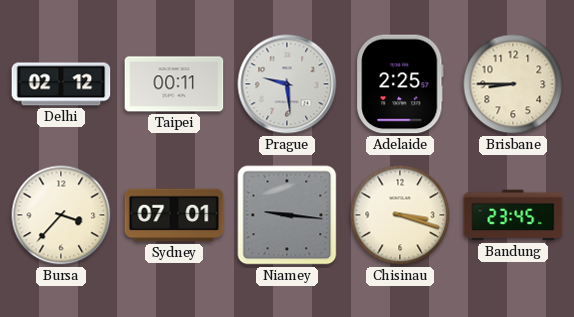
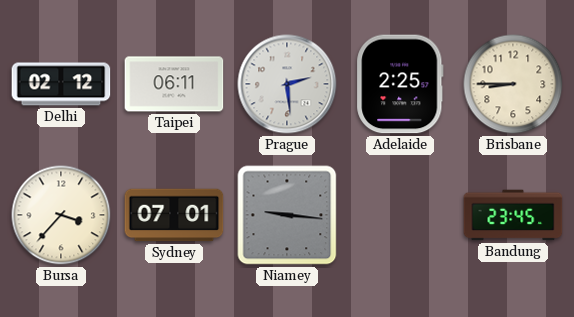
Taipei: 00:11 -> 06:11
Prague: 9:29 -> 2:29
Chisinau: 3:18 -> none
